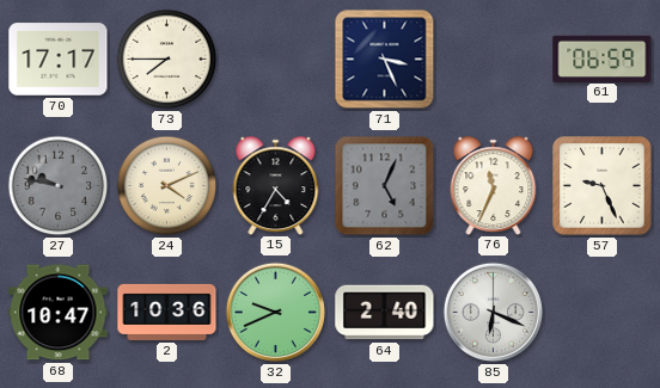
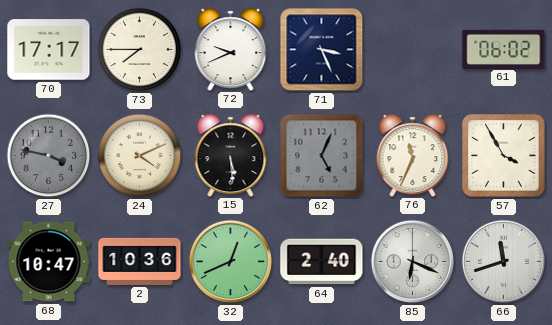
72: none -> 9:41
61: 06:59 -> 06:02
27: 9:47 -> 3:47
15: 4:35 -> 5:29
57: 9:26 -> 3:55
32: 9:41 -> 12:41
66: none -> 11:42
